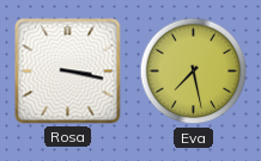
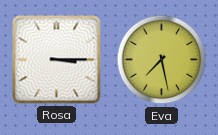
Rosa: 3:17 -> 3:15
